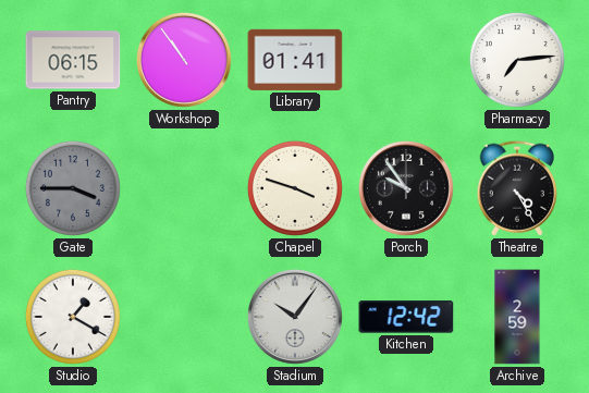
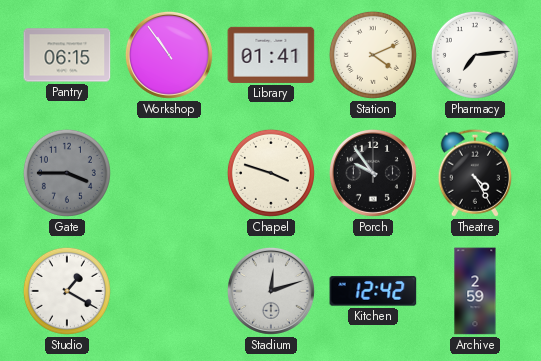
Station: none -> 4:11
Stadium: 10:06 -> 12:12
